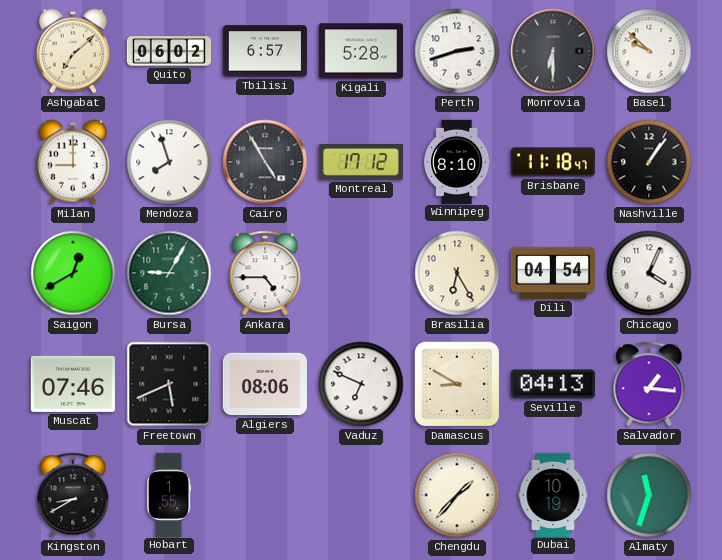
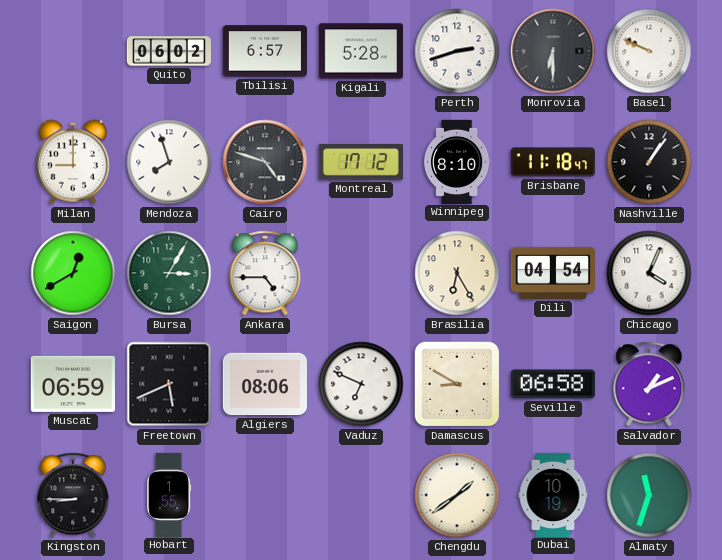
Ashgabat: 7:08 -> none
Basel: 9:52 -> 9:49
Cairo: 4:55 -> 4:48
Bursa: 9:05 -> 3:05
Muscat: 07:46 -> 06:59
Seville: 04:13 -> 06:58
Salvador: 1:16 -> 1:11
Kingston: 8:40 -> 8:45
Chengdu: 1:37 -> 1:39
